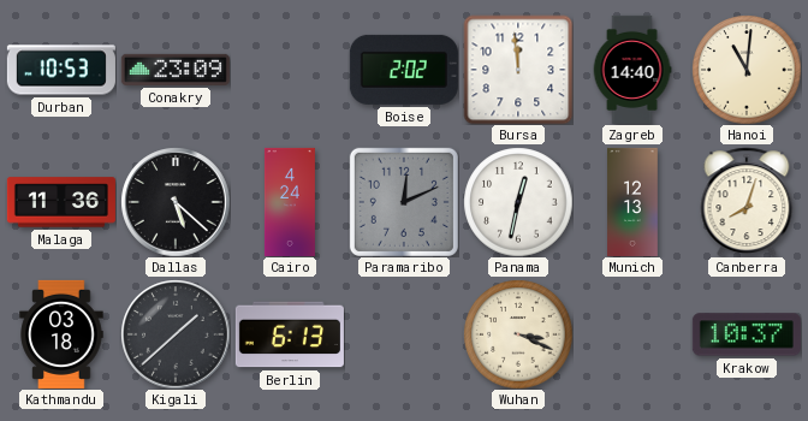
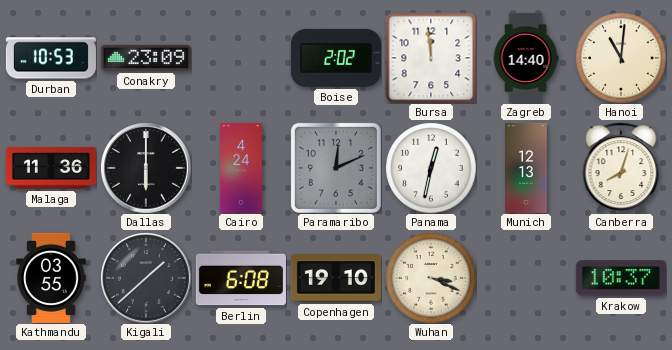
Dallas: 5:22 -> 6:00
Kathmandu: 03:18 -> 03:55
Berlin: 6:13 -> 6:08
Copenhagen: none -> 19:10
